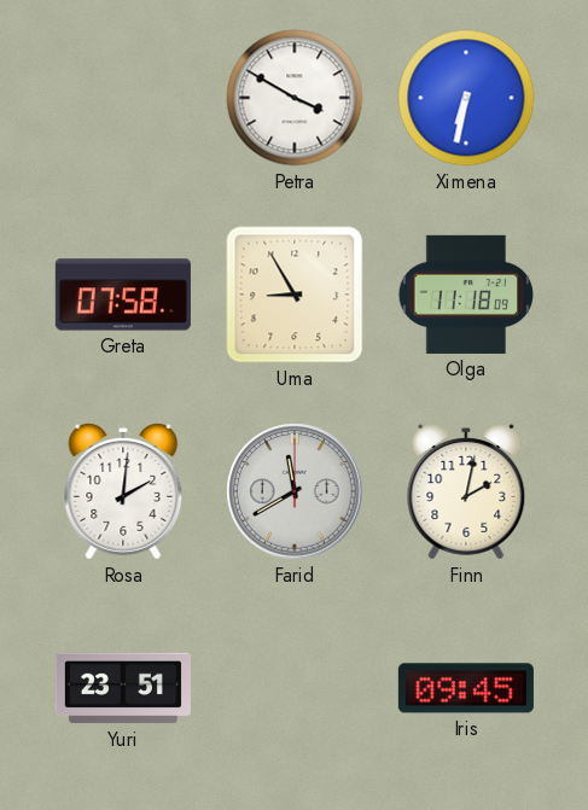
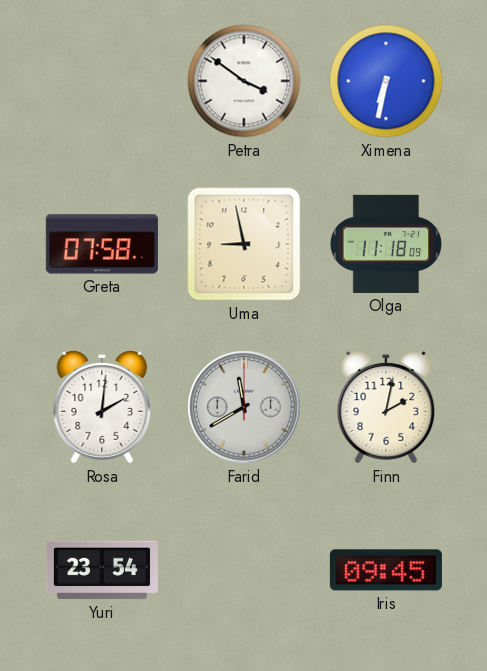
Petra: 3:50 -> 3:51
Uma: 8:55 -> 8:58
Yuri: 23:51 -> 23:54
